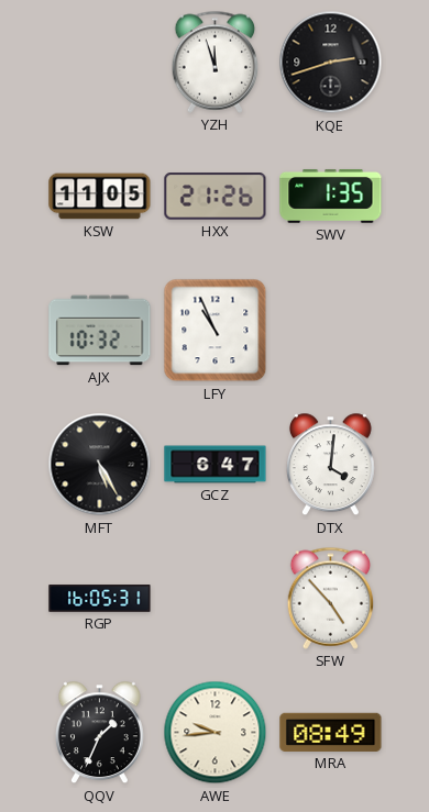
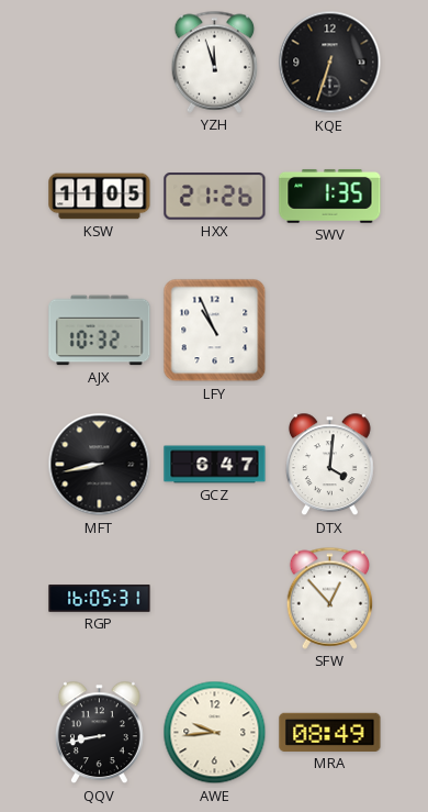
KQE: 2:42 -> 6:33
MFT: 5:25 -> 8:43
SFW: 4:53 -> 12:53
QQV: 1:34 -> 8:43
